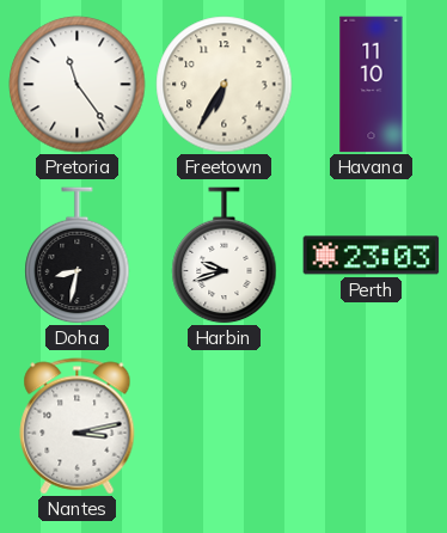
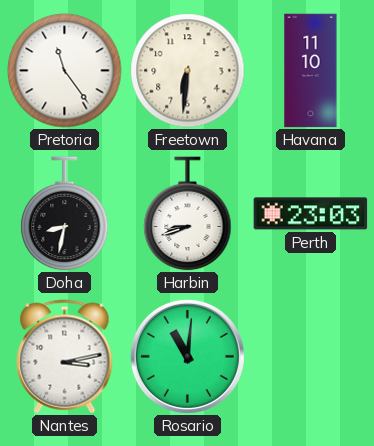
Freetown: 6:35 -> 6:31
Harbin: 9:42 -> 8:42
Rosario: none -> 11:01
